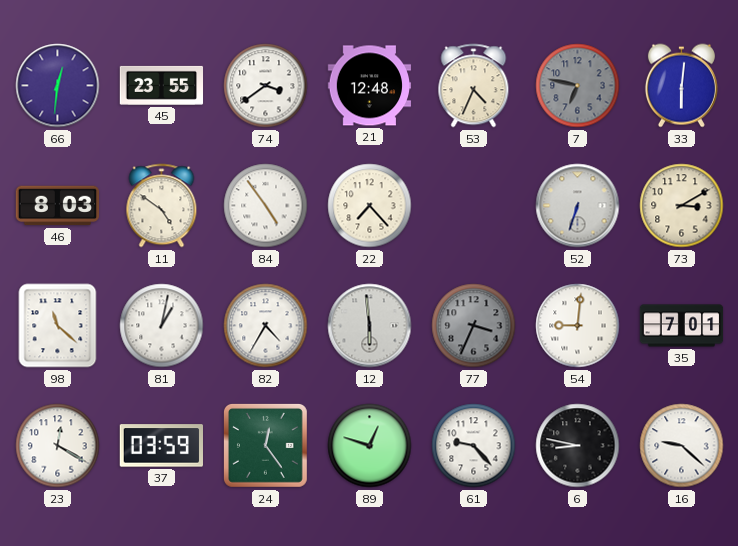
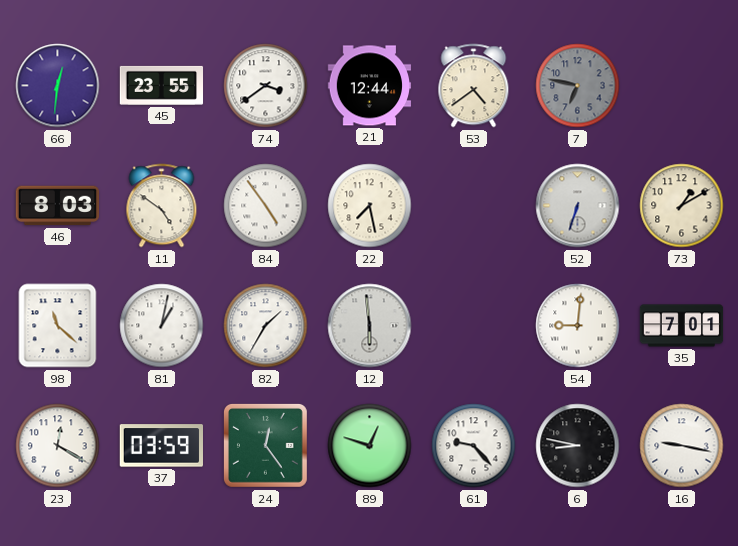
21: 12:48 -> 12:44
53: 4:34 -> 4:39
33: 6:01 -> none
22: 7:23 -> 7:28
73: 3:10 -> 1:10
82: 4:35 -> 1:35
77: 3:34 -> none
16: 9:22 -> 9:17
